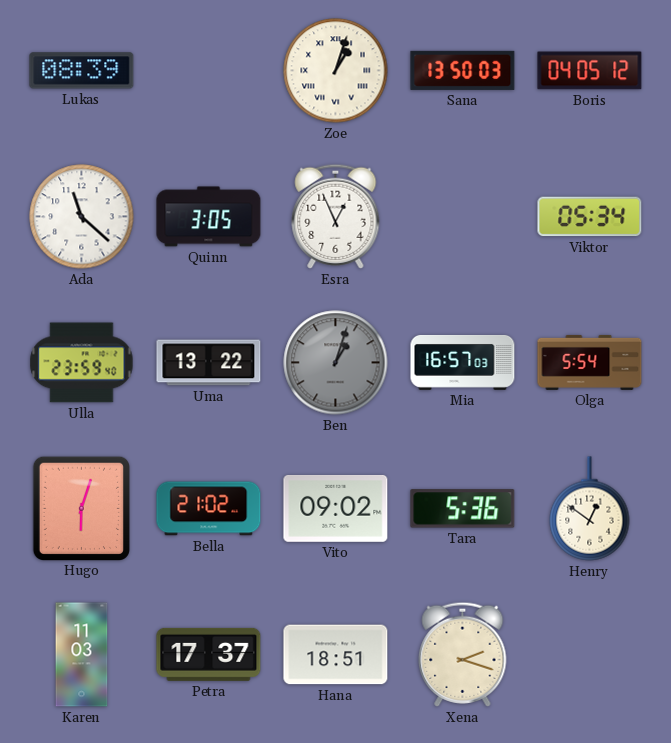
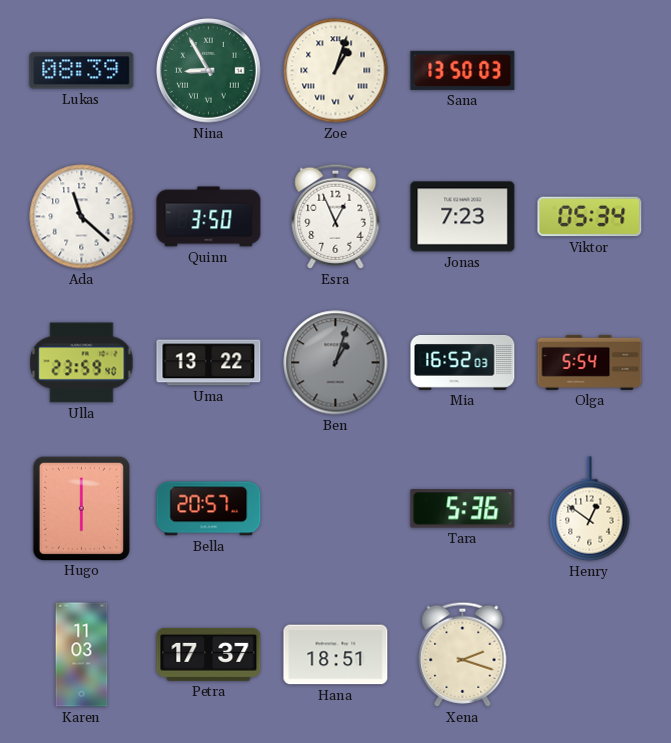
Nina: none -> 8:55
Boris: 04:05 -> none
Quinn: 3:05 -> 3:50
Jonas: none -> 7:23
Mia: 16:57 -> 16:52
Hugo: 6:03 -> 6:00
Bella: 21:02 -> 20:57
Vito: 09:02 -> none
